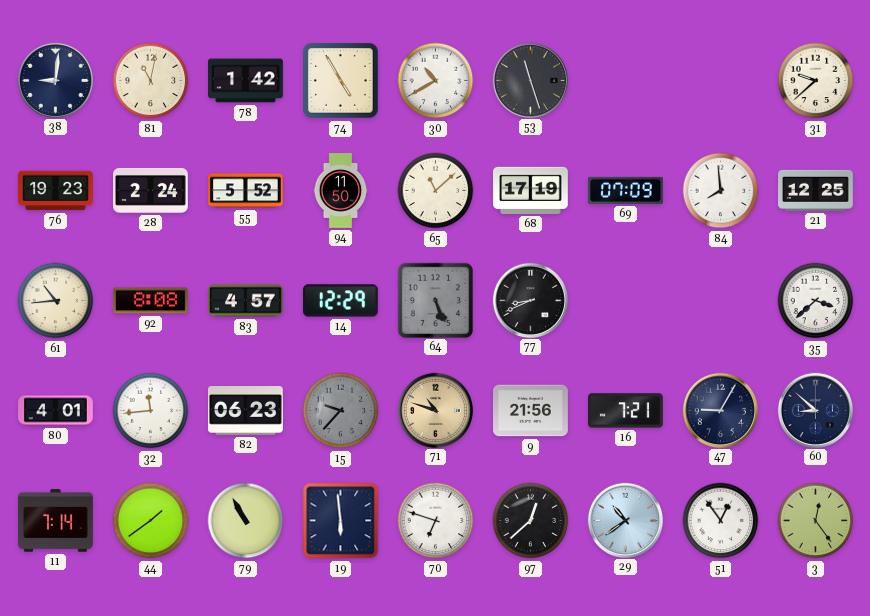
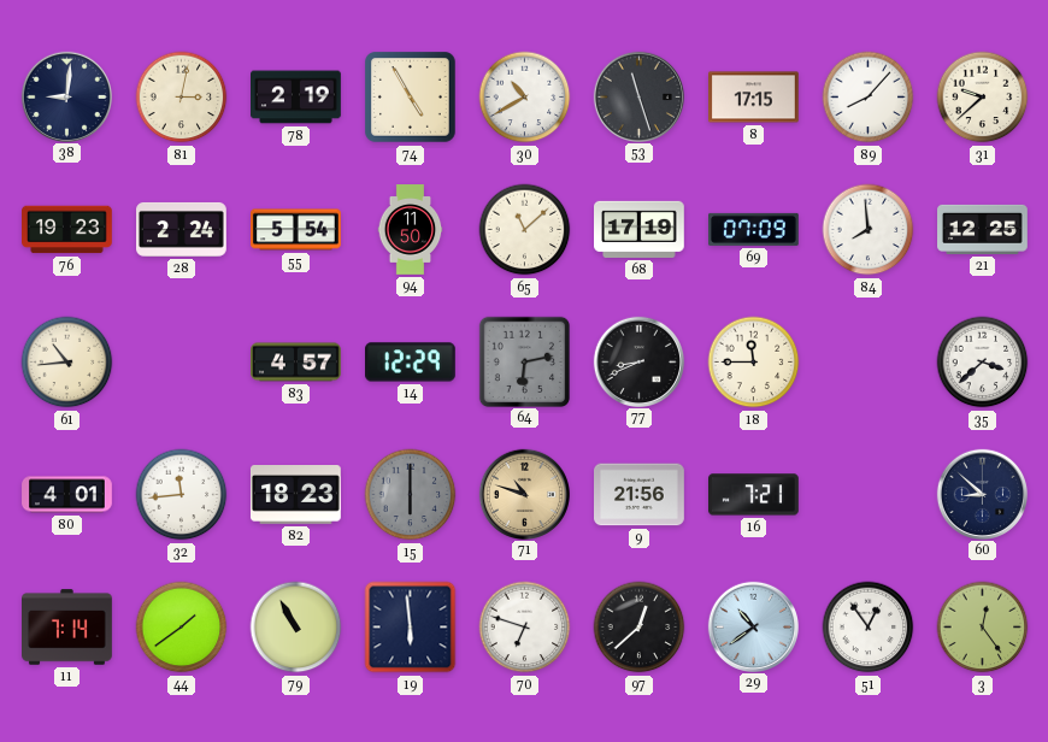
81: 11:02 -> 3:02
78: 1:42 -> 2:19
8: none -> 17:15
89: none -> 8:07
55: 5:52 -> 5:54
92: 8:08 -> none
64: 5:26 -> 6:13
18: none -> 11:45
82: 06:23 -> 18:23
15: 9:37 -> 6:00
47: 9:05 -> none
